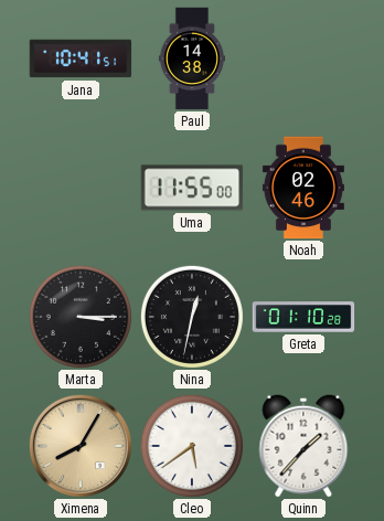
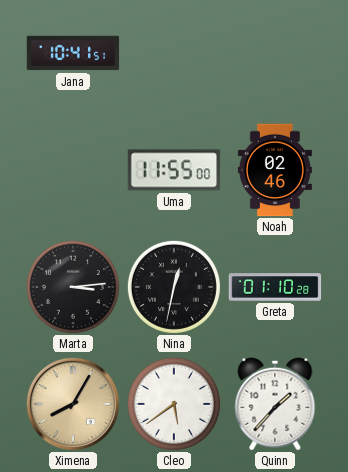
Paul: 14:38 -> none
Marta: 3:15 -> 3:14
